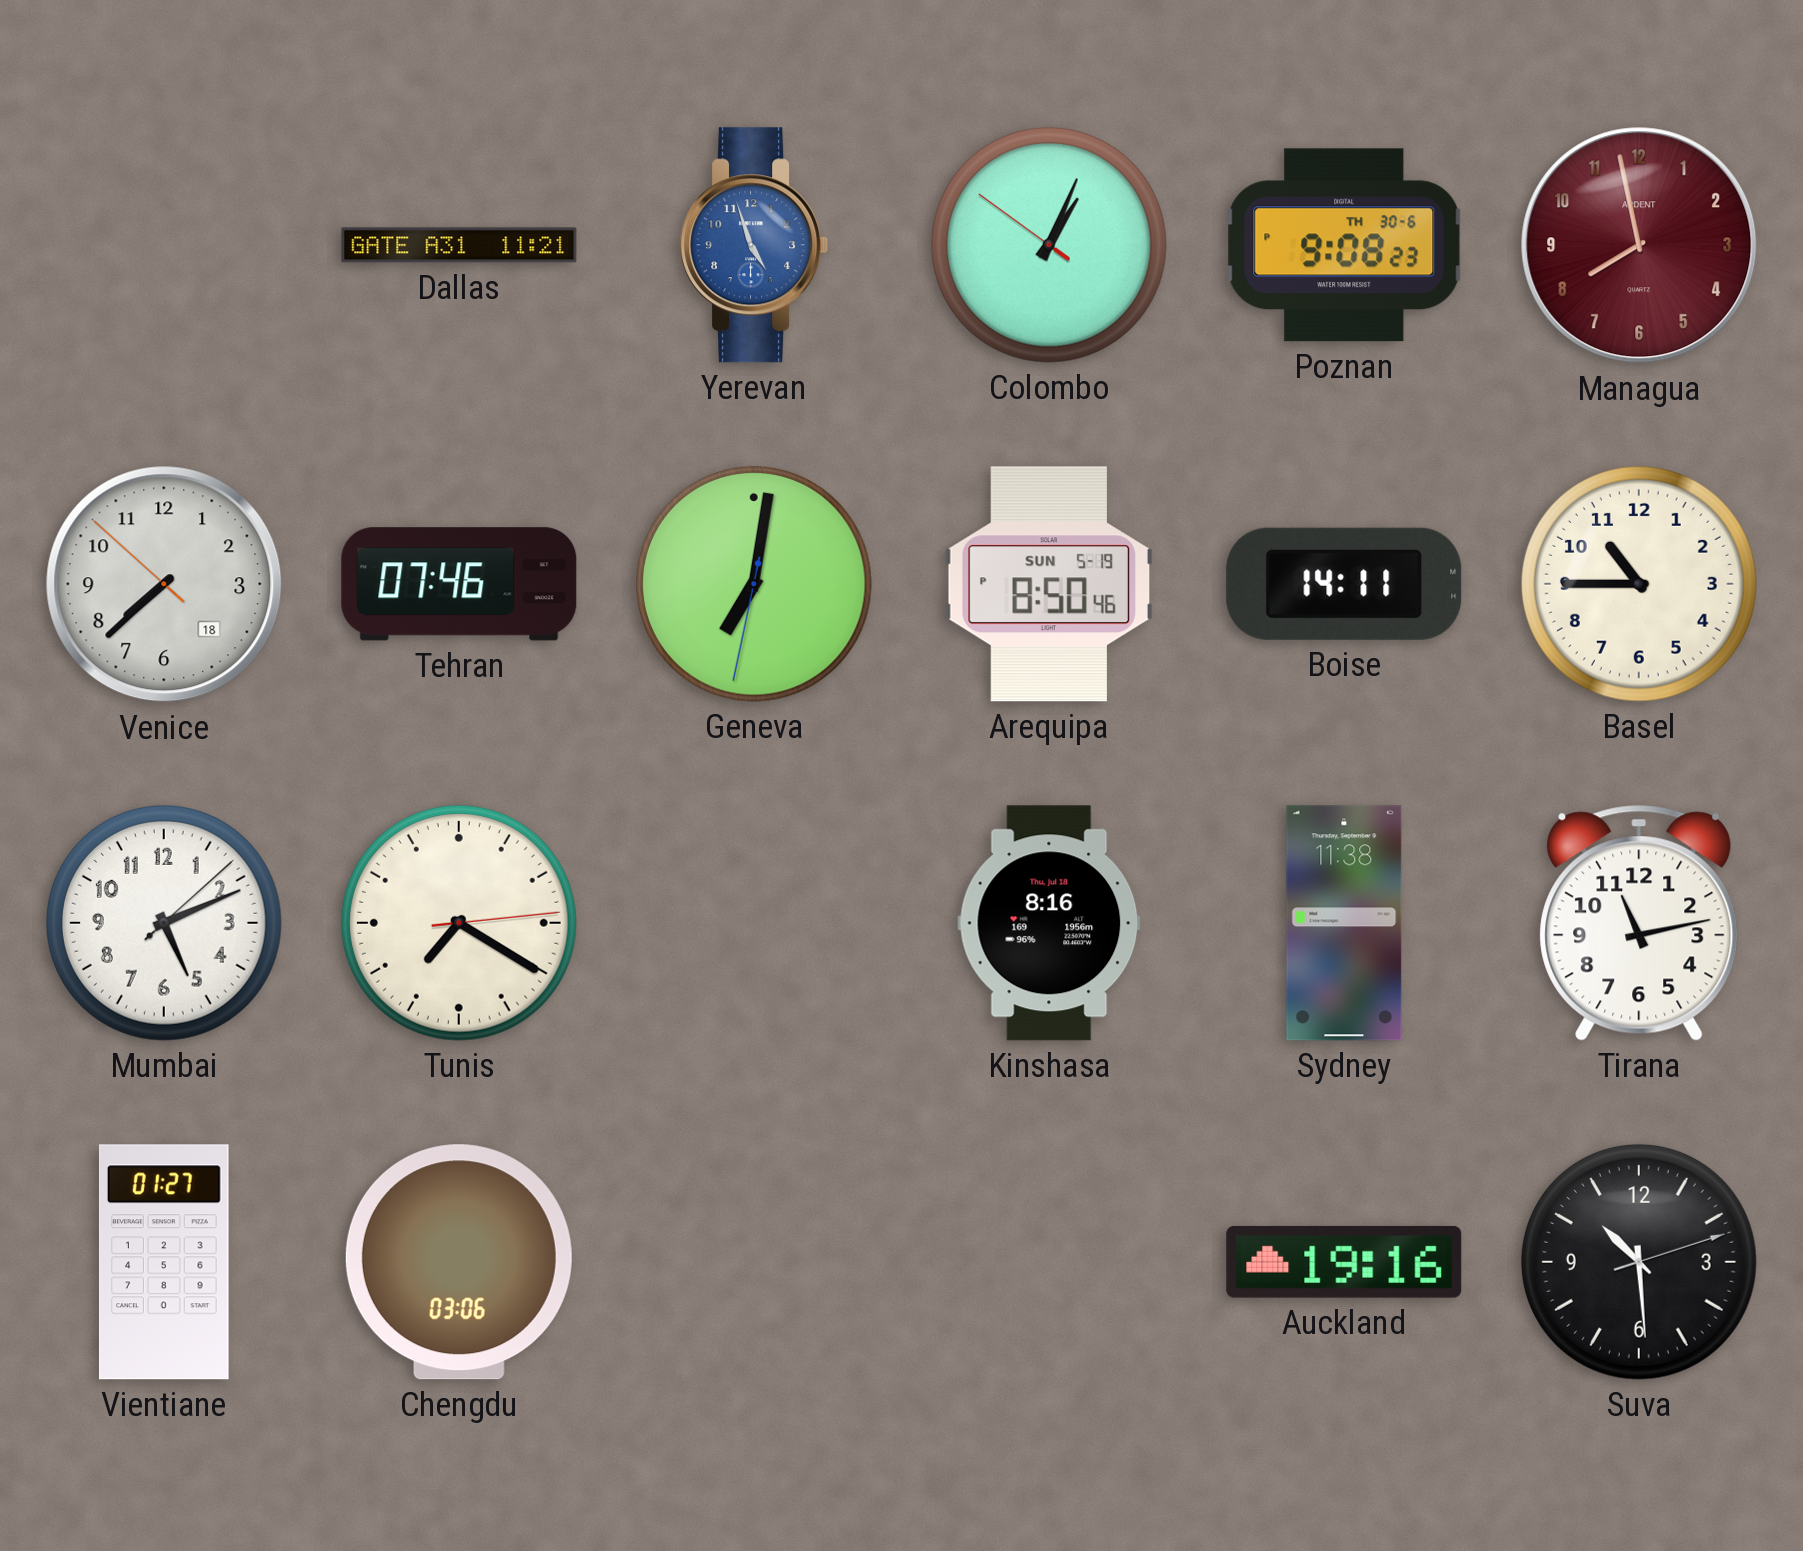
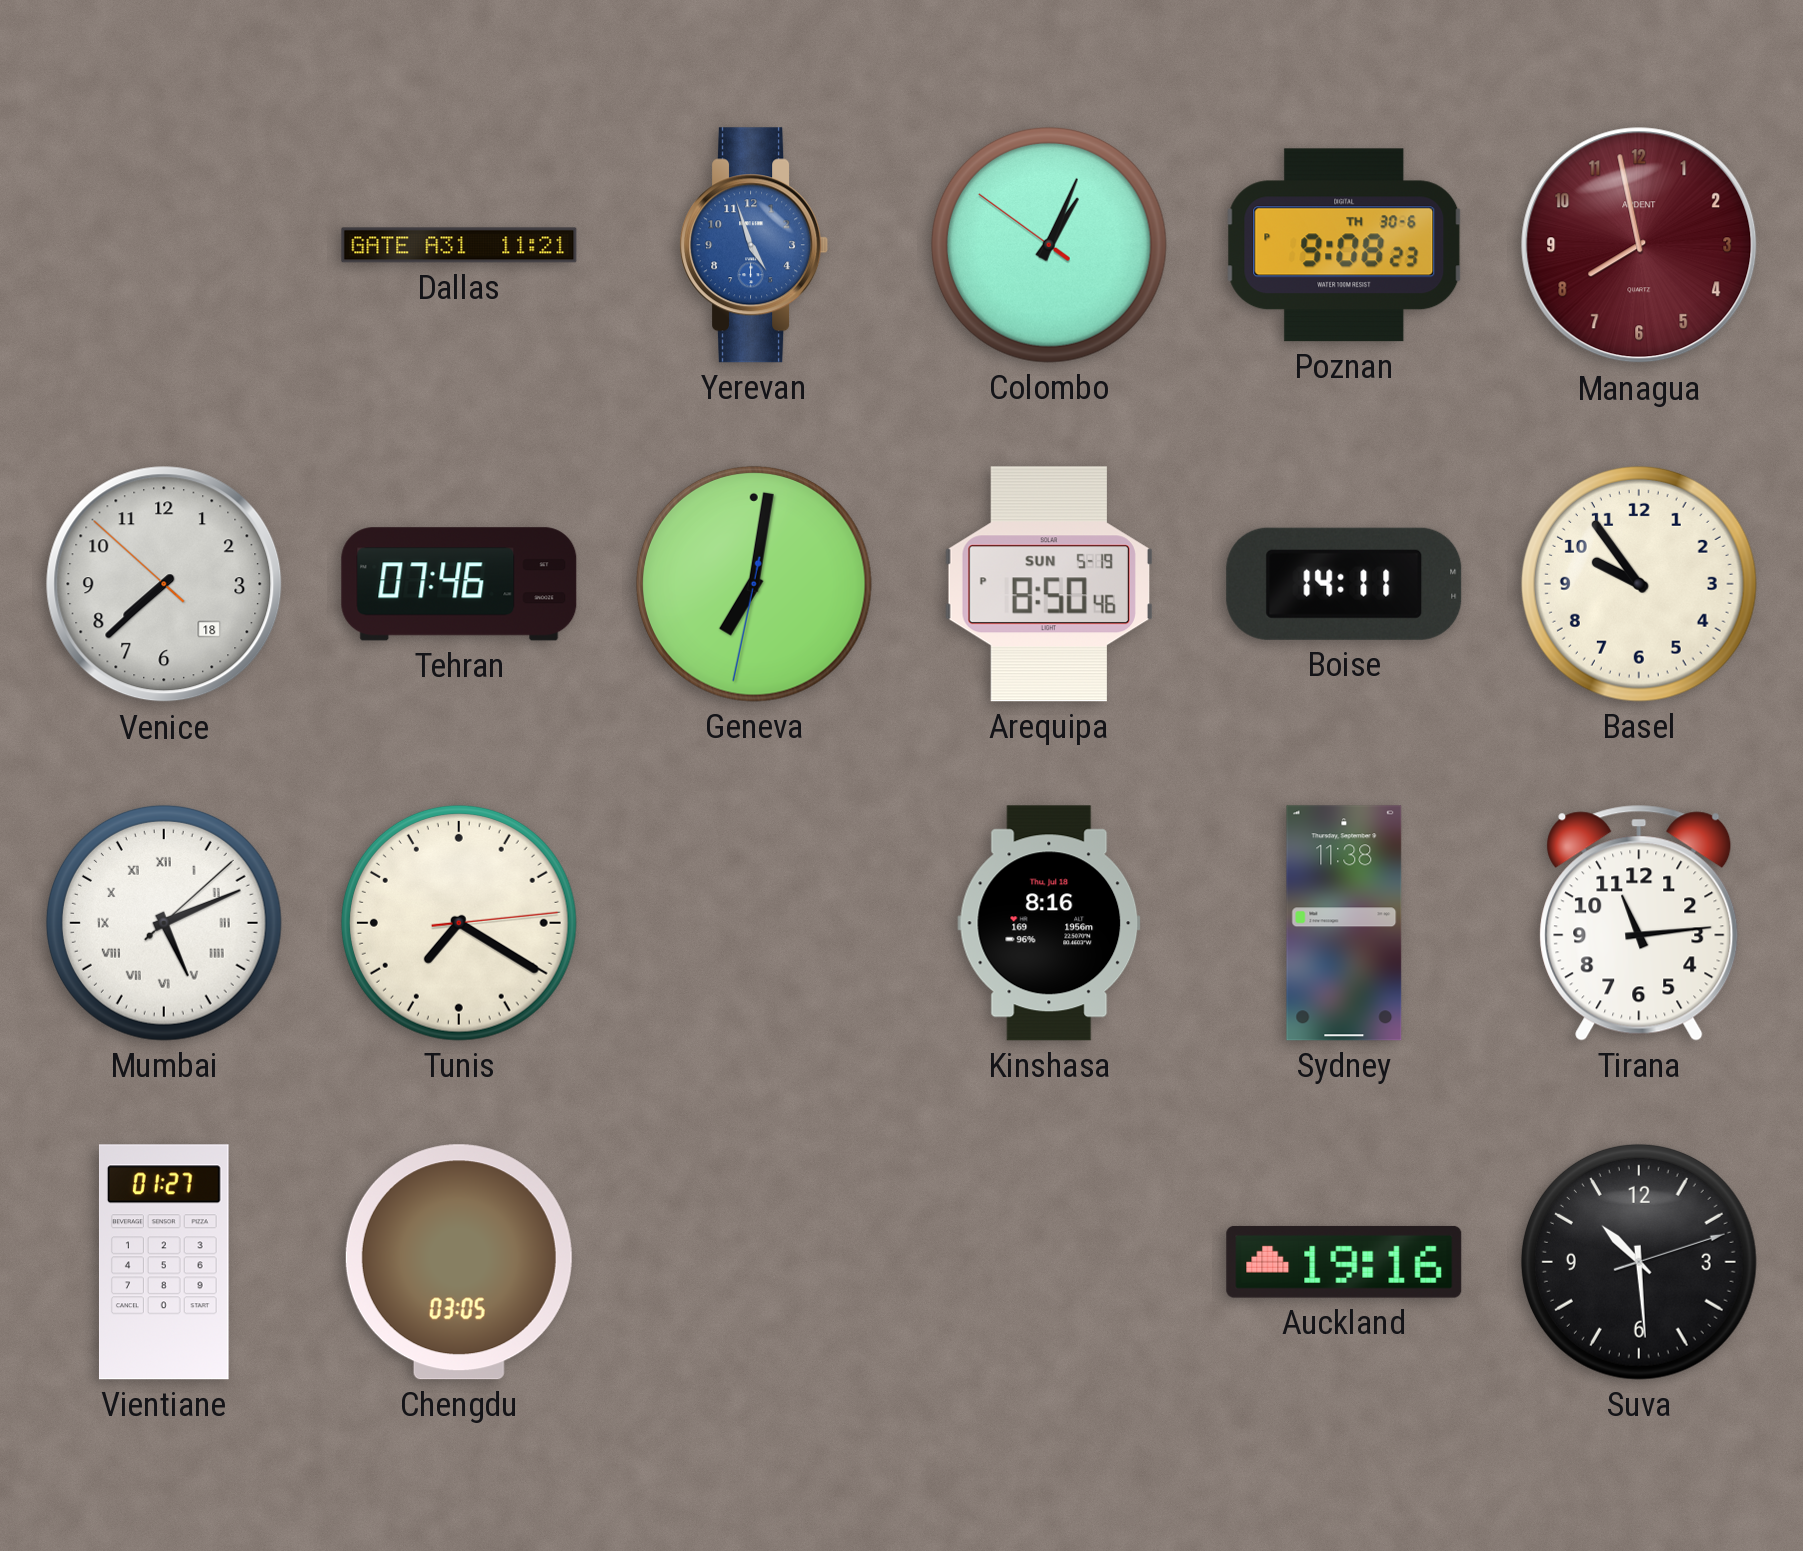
Basel: 10:45 -> 9:54
Mumbai numerals: Arabic -> Roman
Tirana: 11:13 -> 11:14
Chengdu: 03:06 -> 03:05
